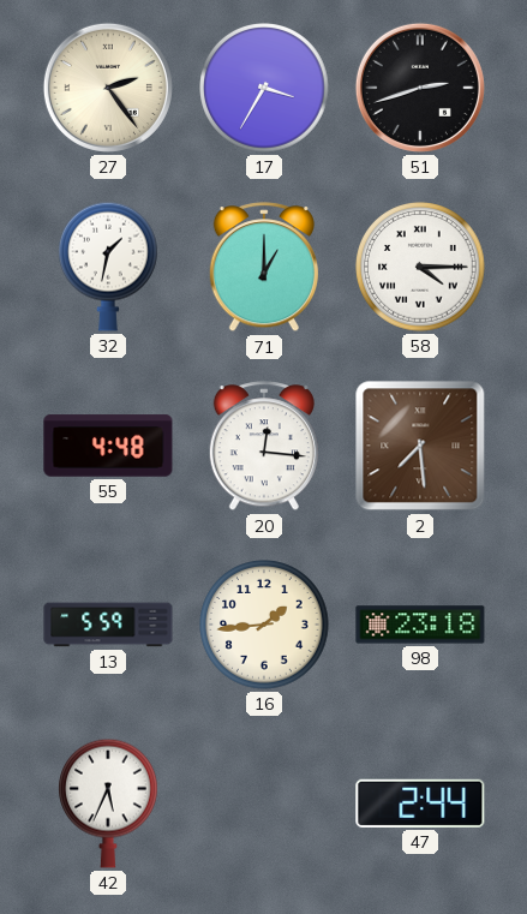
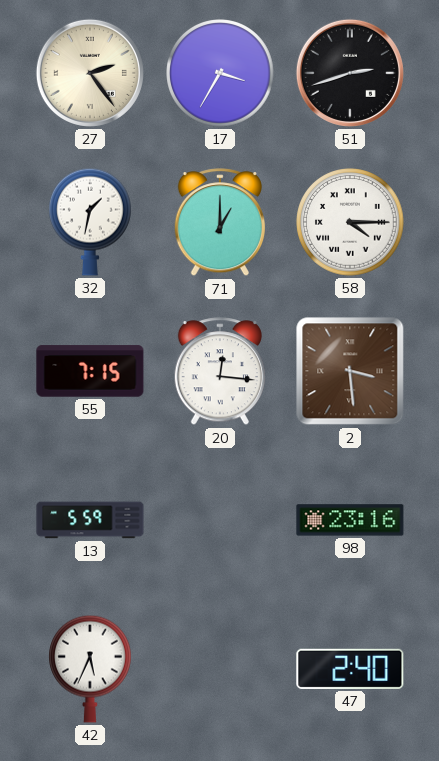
55: 4:48 -> 7:15
2: 7:29 -> 3:29
16: 1:44 -> none
98: 23:18 -> 23:16
47: 2:44 -> 2:40
